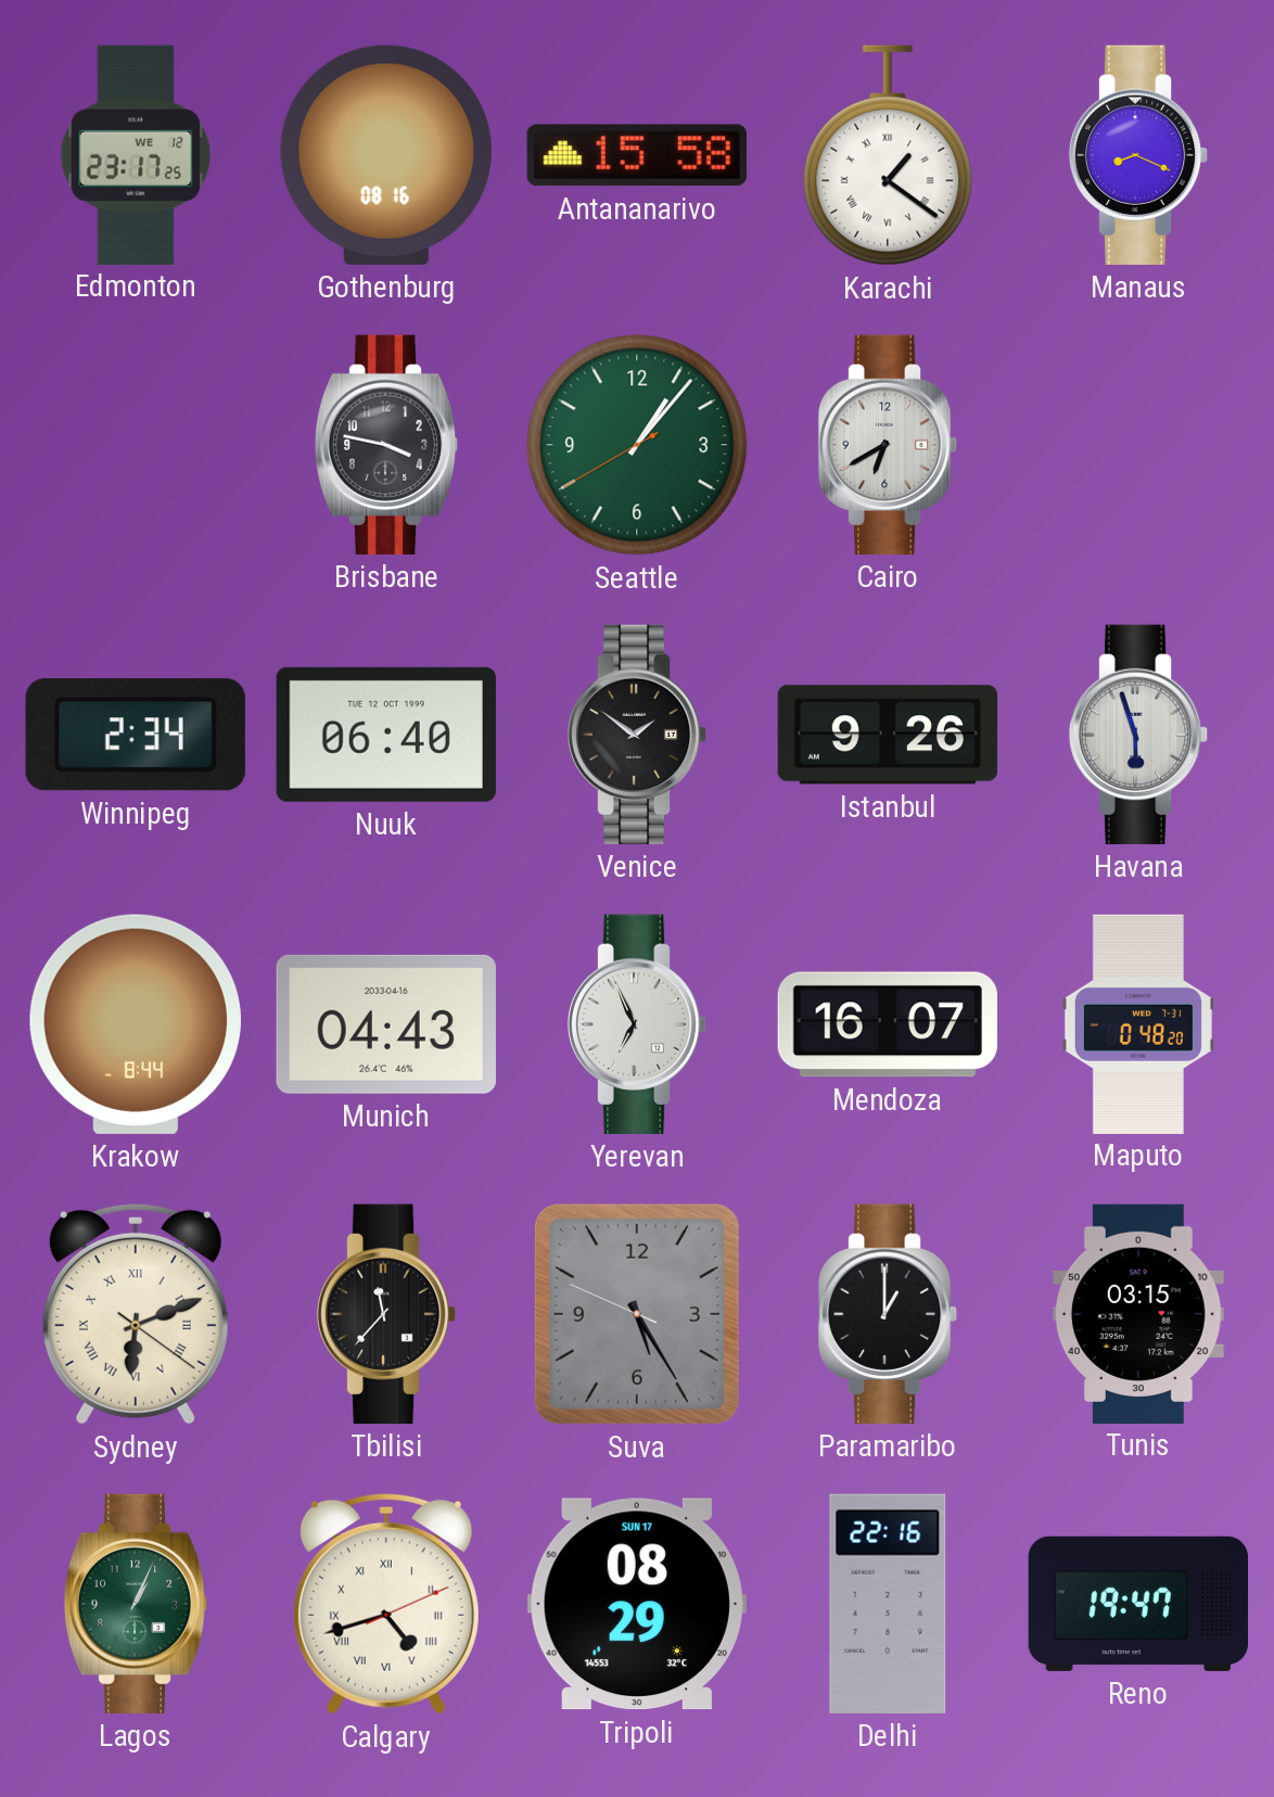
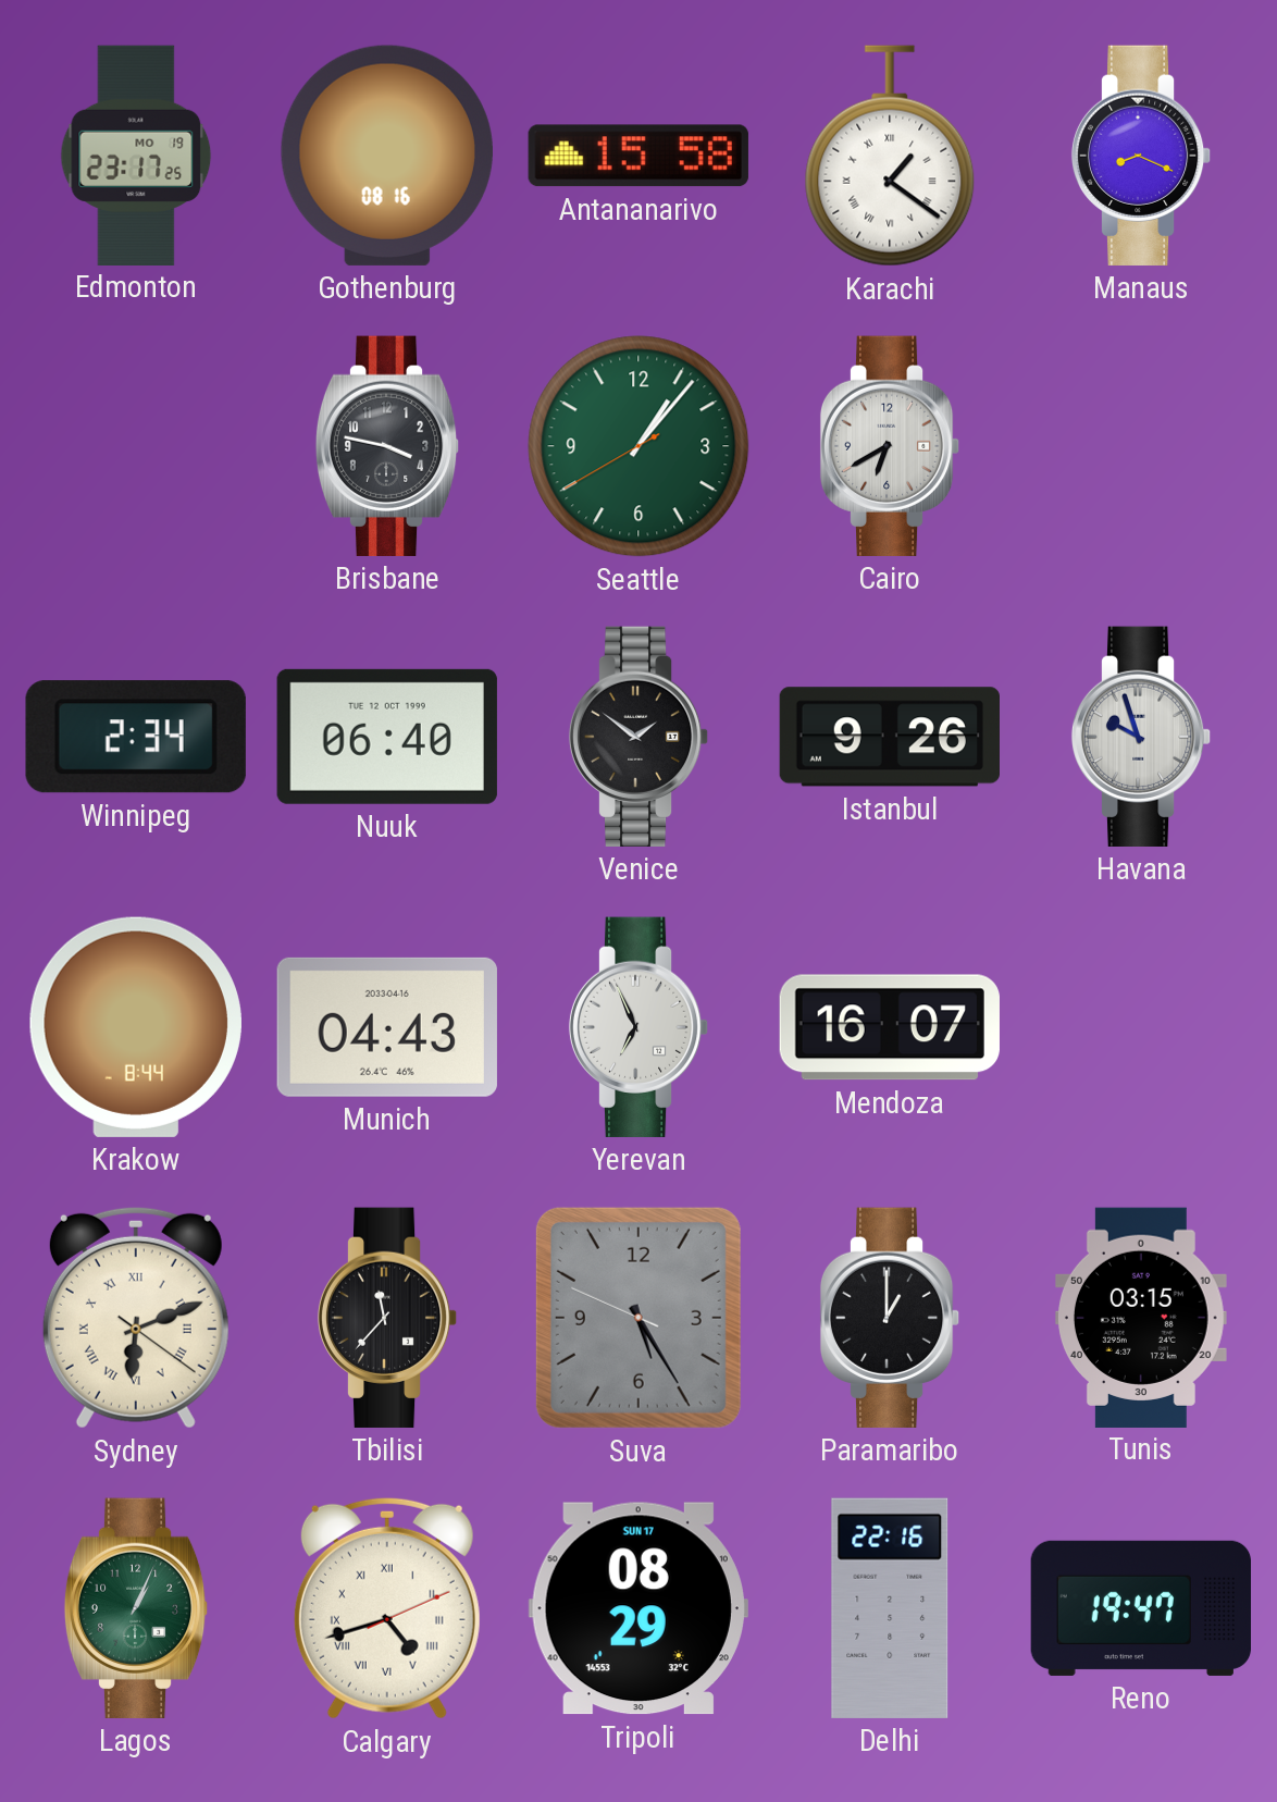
Edmonton date: WE 12 -> MO 19
Havana: 5:57 -> 9:57
Maputo: 0:48 -> none
